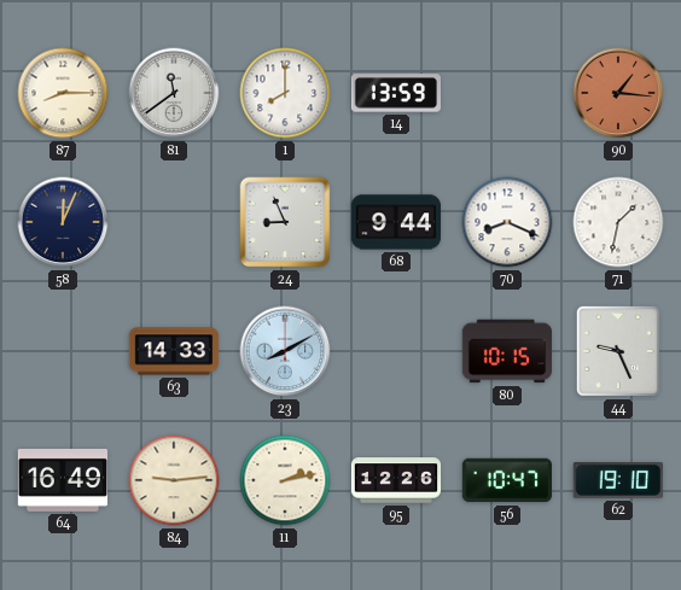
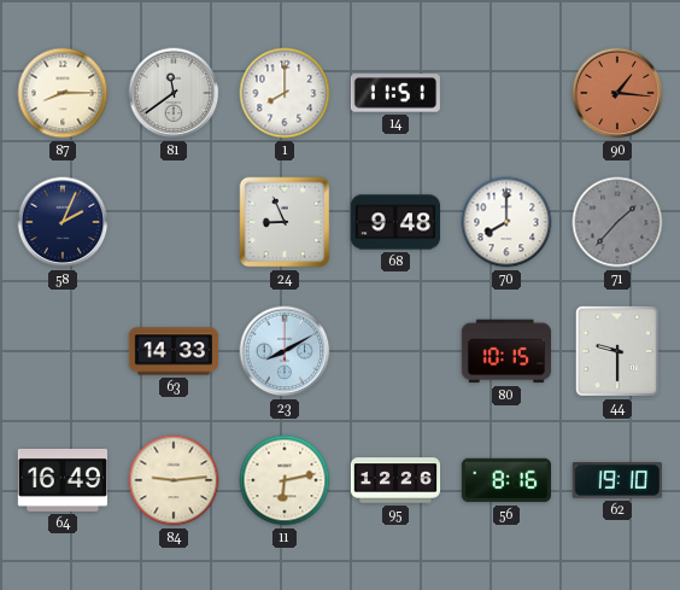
14: 13:59 -> 11:51
58: 12:04 -> 2:04
68: 9:44 -> 9:48
70: 8:19 -> 8:00
71: 1:32 -> 1:37
71 dial: white -> grey
44: 9:26 -> 9:30
11: 2:13 -> 6:13
56: 10:47 -> 8:16
